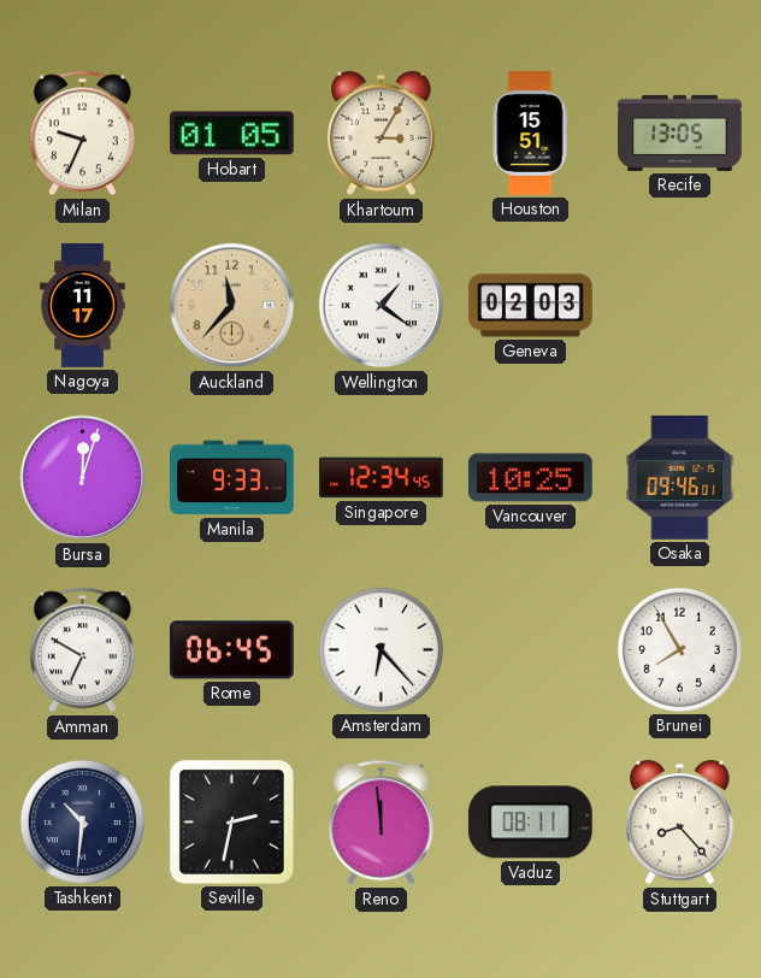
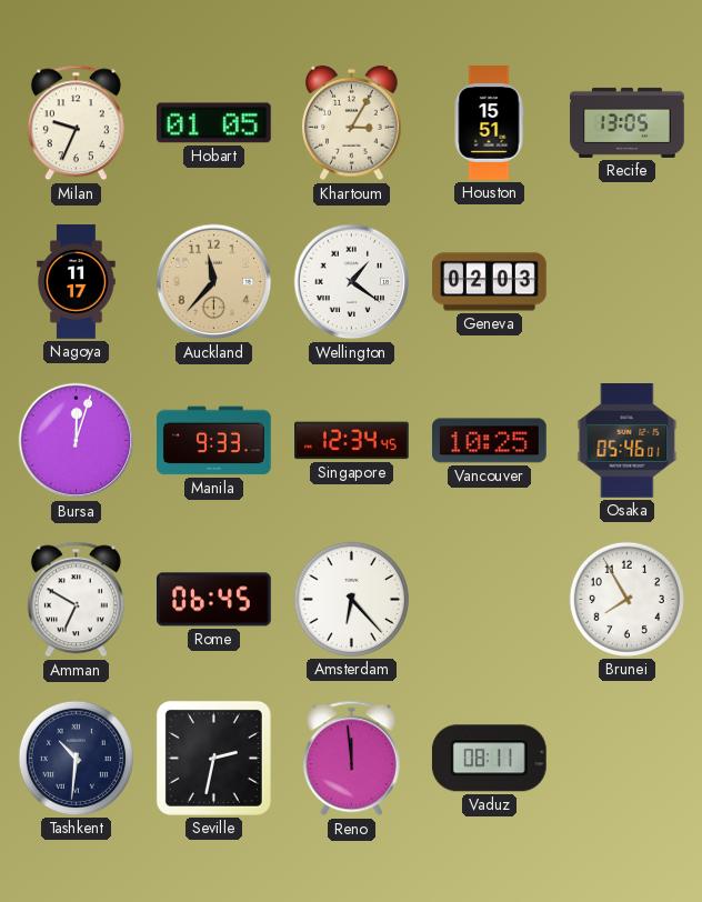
Osaka: 09:46 -> 05:46
Stuttgart: 8:23 -> none
